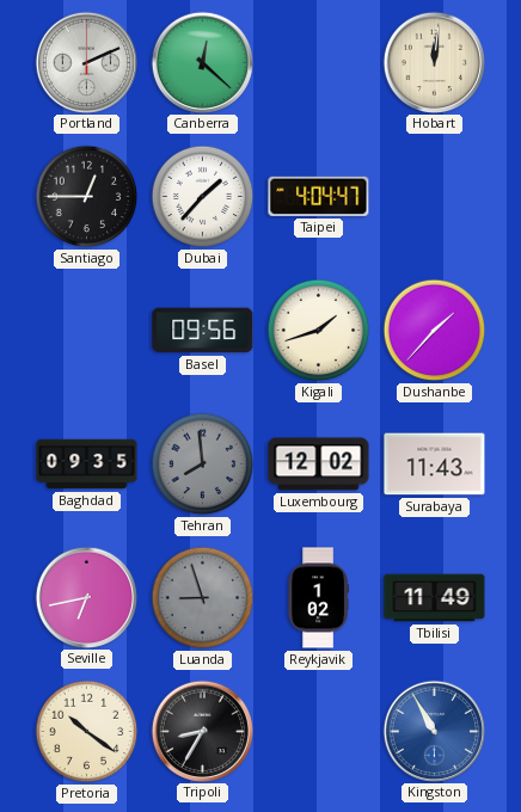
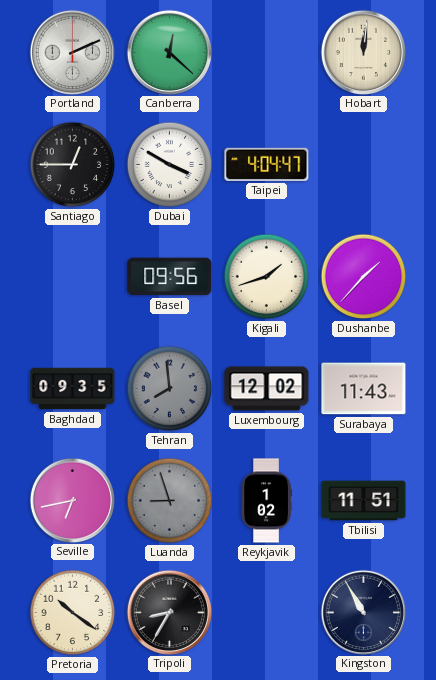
Dubai: 1:37 -> 3:50
Tbilisi: 11:49 -> 11:51
Kingston dial: blue -> navy
